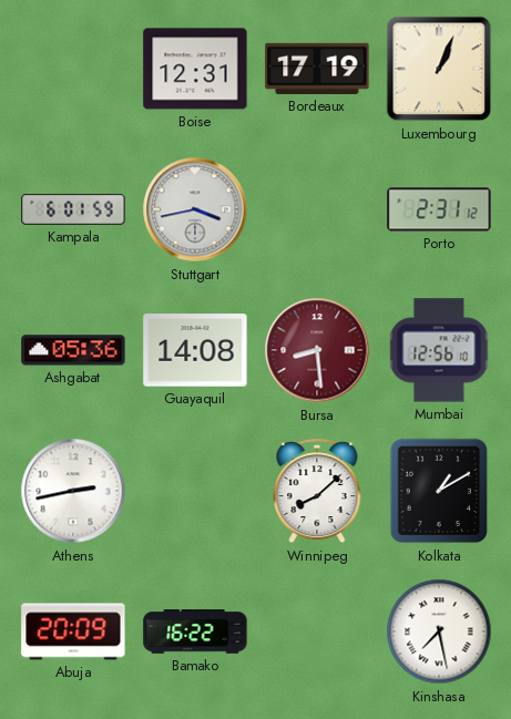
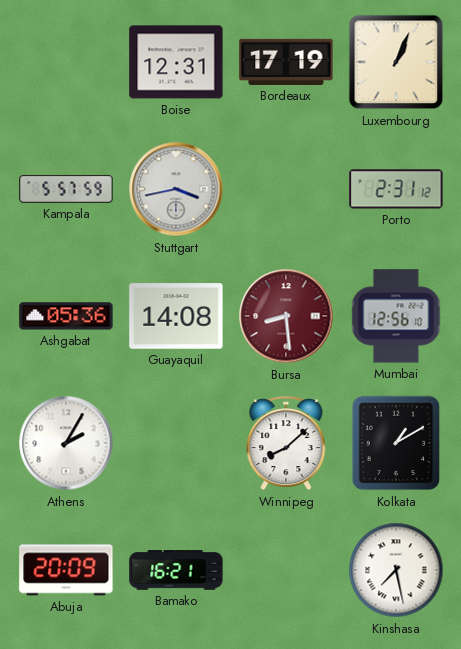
Kampala: 6:01 -> 5:57
Athens: 2:43 -> 2:05
Bamako: 16:22 -> 16:21
